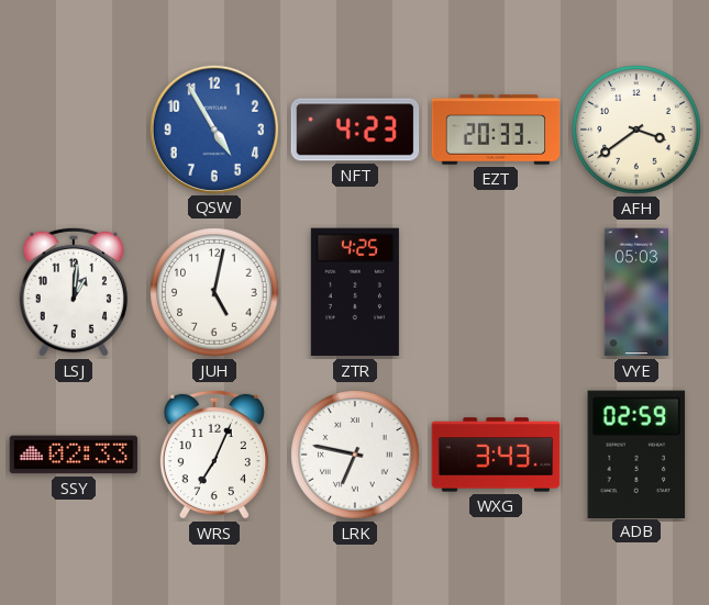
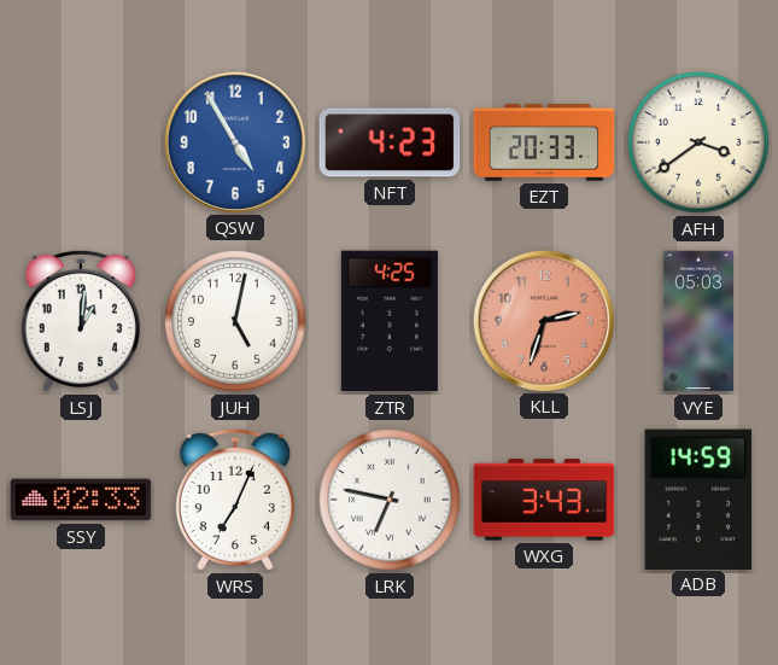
KLL: none -> 2:33
ADB: 02:59 -> 14:59
